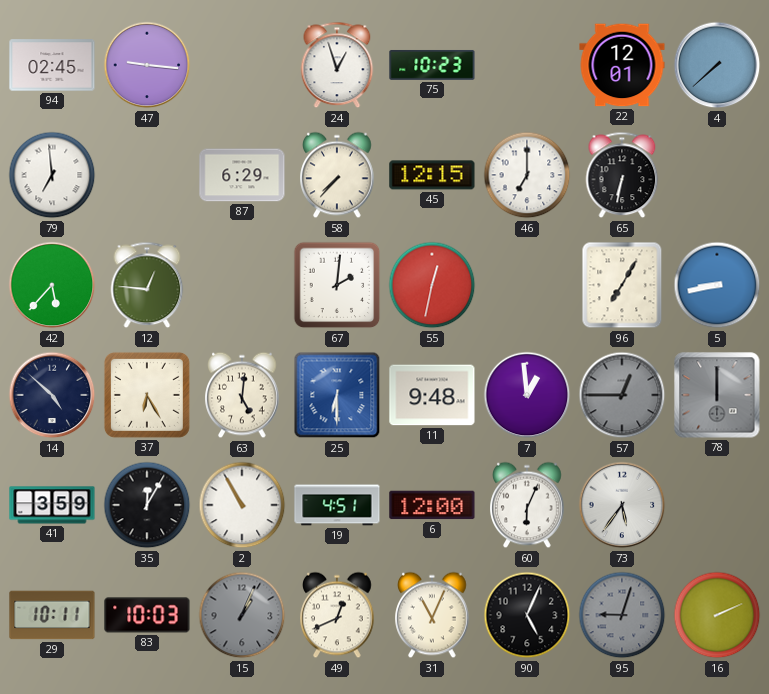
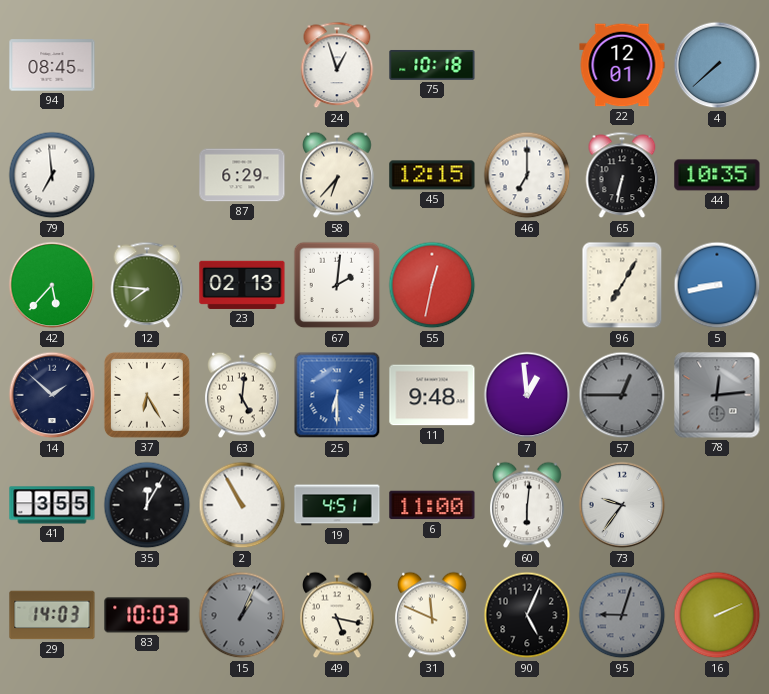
94: 02:45 -> 08:45
47: 9:16 -> none
75: 10:23 -> 10:18
58: 7:37 -> 6:37
44: none -> 10:35
12: 12:46 -> 7:46
23: none -> 02:13
14: 4:52 -> 1:52
78: 12:00 -> 12:14
41: 3:59 -> 3:55
6: 12:00 -> 11:00
60: 6:04 -> 6:01
73: 5:36 -> 9:36
29: 10:11 -> 14:03
49: 12:41 -> 5:17
31: 11:04 -> 11:49
